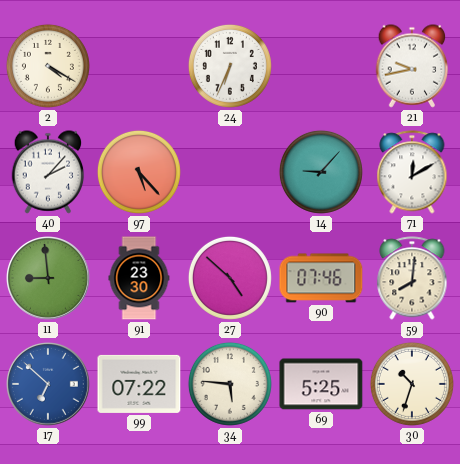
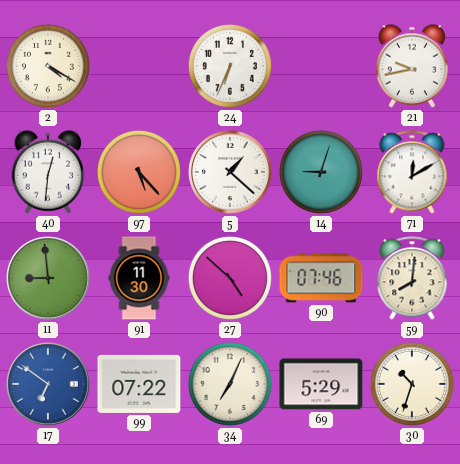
40: 2:07 -> 12:31
5: none -> 1:22
14: 9:07 -> 9:03
91: 23:30 -> 11:30
17: 6:52 -> 6:51
34: 5:46 -> 7:04
69: 5:25 -> 5:29
